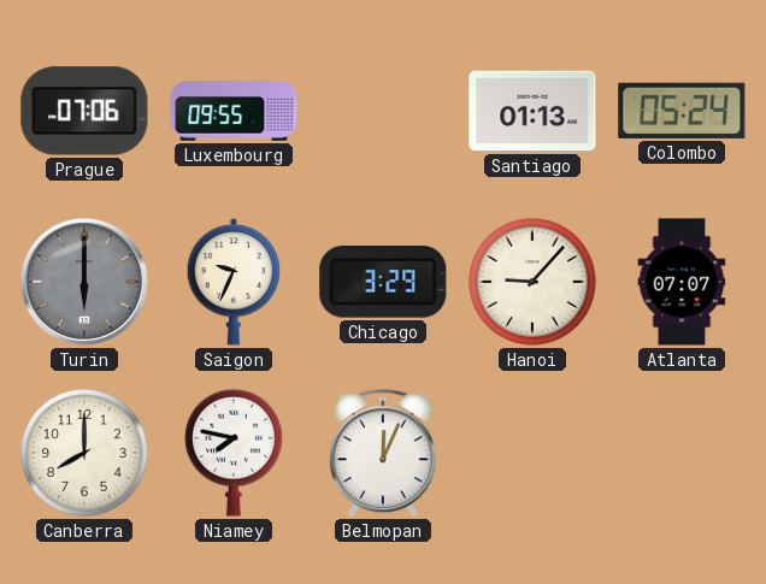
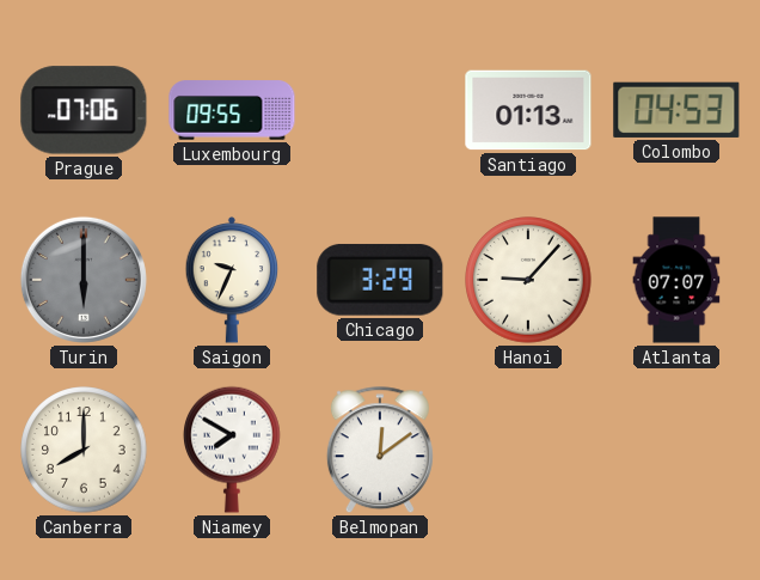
Colombo: 05:24 -> 04:53
Niamey: 7:47 -> 7:50
Belmopan: 12:04 -> 12:09
